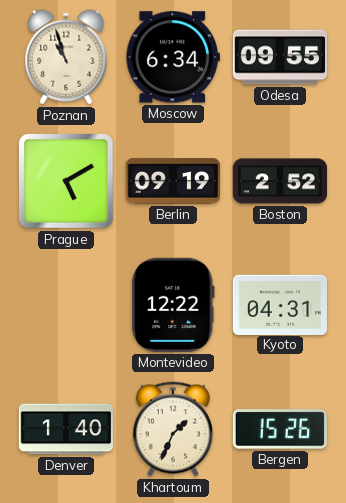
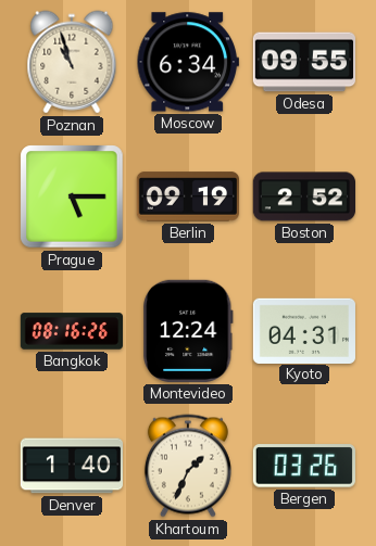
Prague: 5:10 -> 5:15
Bangkok: none -> 08:16
Montevideo: 12:22 -> 12:24
Bergen: 15:26 -> 03:26
